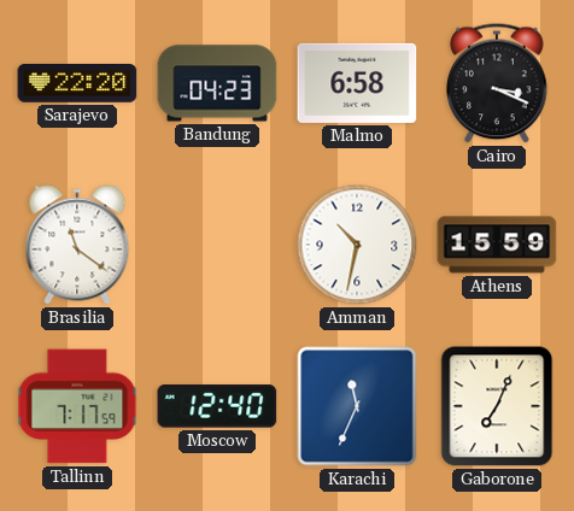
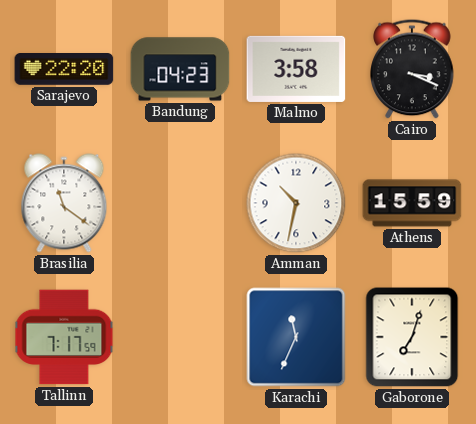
Malmo: 6:58 -> 3:58
Moscow: 12:40 -> none
Gaborone: 7:04 -> 7:03
